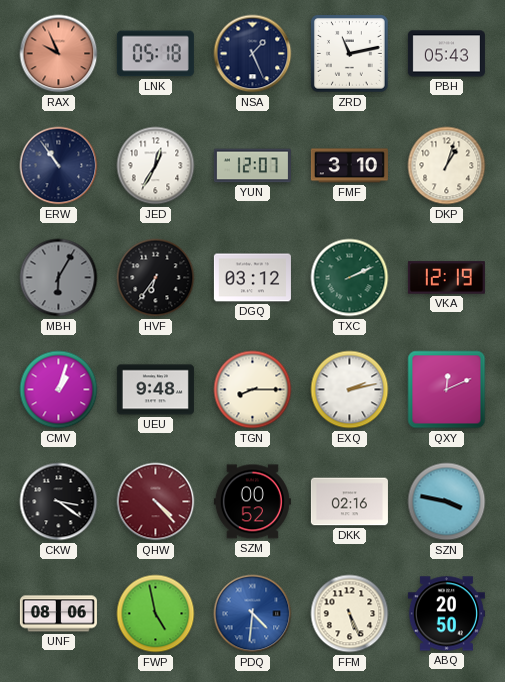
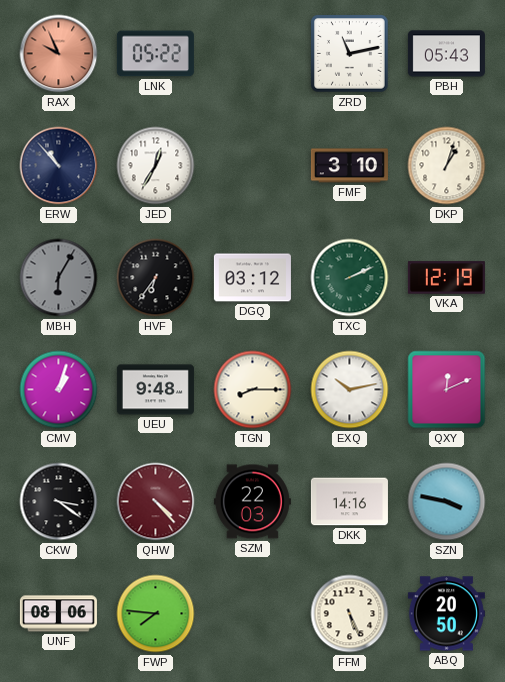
LNK: 05:18 -> 05:22
NSA: 1:26 -> none
ERW: 10:54 -> 10:53
YUN: 12:07 -> none
EXQ: 2:13 -> 10:13
SZM: 00:52 -> 22:03
DKK: 02:16 -> 14:16
FWP: 4:58 -> 7:46
PDQ: 4:31 -> none
